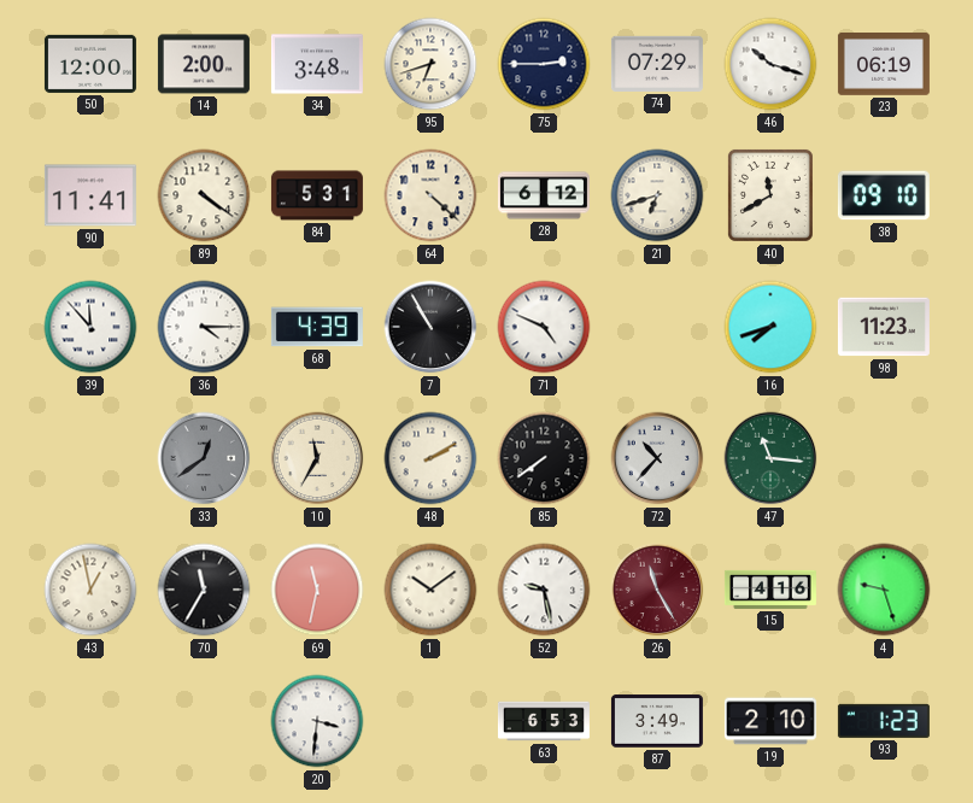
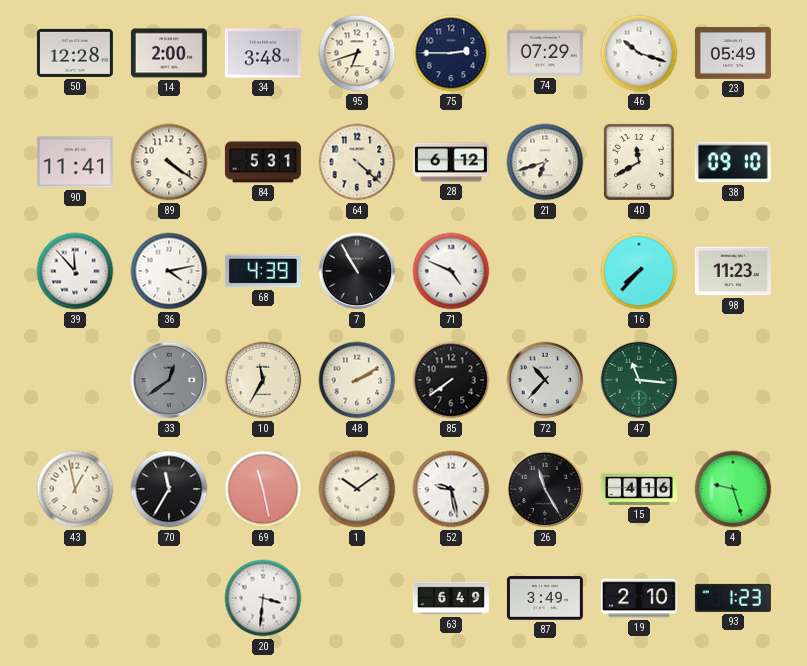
50: 12:00 -> 12:28
23: 06:19 -> 05:49
36: 4:15 -> 4:13
16: 7:42 -> 7:37
69: 11:32 -> 11:28
26 dial: burgundy -> black
63: 6:53 -> 6:49
